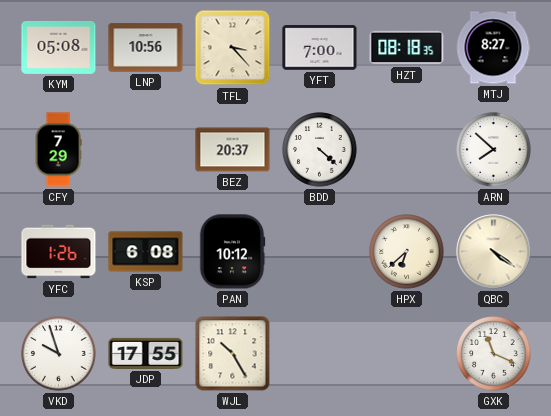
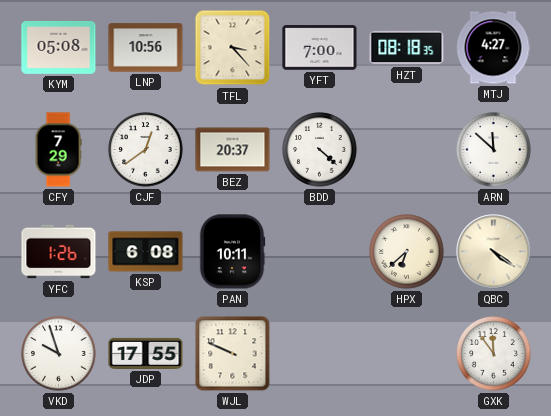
MTJ: 8:27 -> 4:27
CJF: none -> 12:39
ARN: 7:52 -> 11:52
PAN: 10:12 -> 10:11
WJL: 10:25 -> 9:49
GXK: 11:19 -> 11:54
